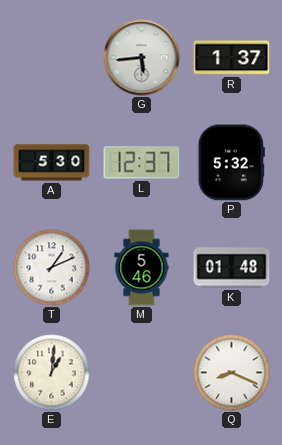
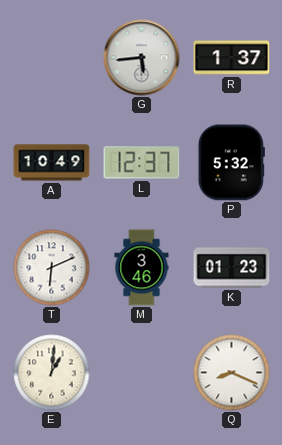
A: 5:30 -> 10:49
T: 1:11 -> 6:11
M: 5:46 -> 3:46
K: 01:48 -> 01:23
